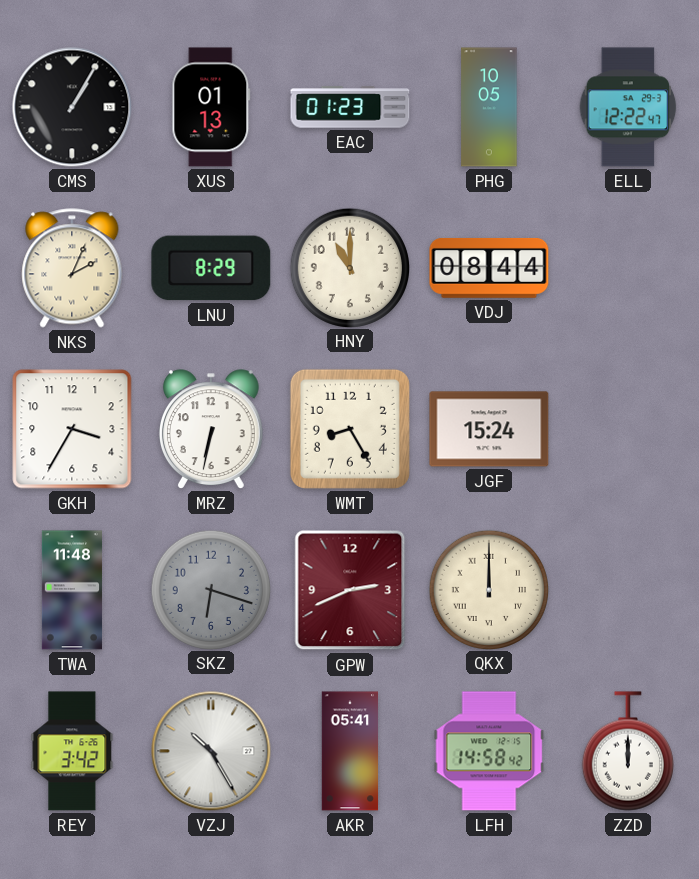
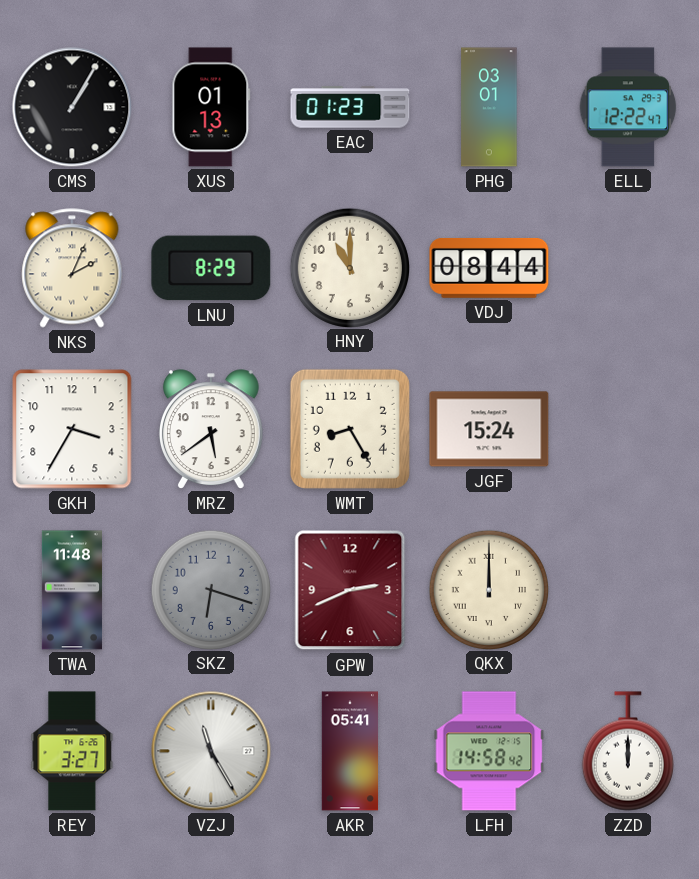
PHG: 10:05 -> 03:01
MRZ: 6:32 -> 5:39
REY: 3:42 -> 3:27
VZJ: 10:25 -> 11:25
